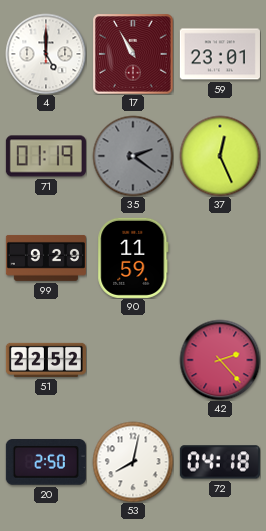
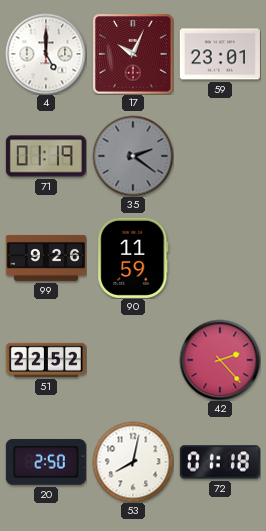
17: 10:55 -> 10:04
37: 12:26 -> none
99: 9:29 -> 9:26
72: 04:18 -> 01:18
